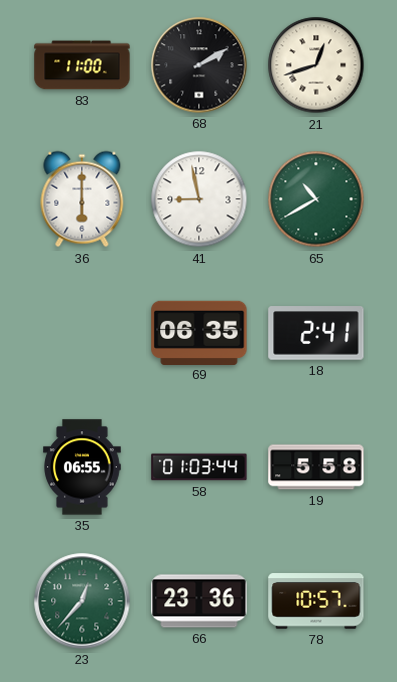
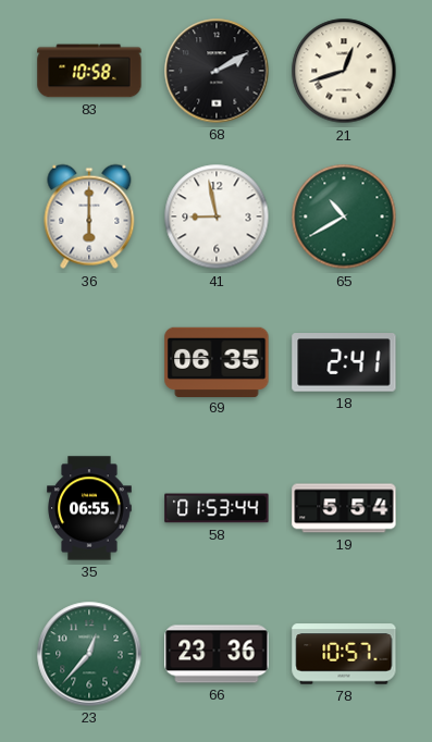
83: 11:00 -> 10:58
58: 01:03 -> 01:53
19: 5:58 -> 5:54
